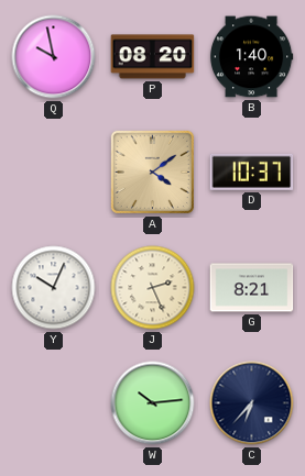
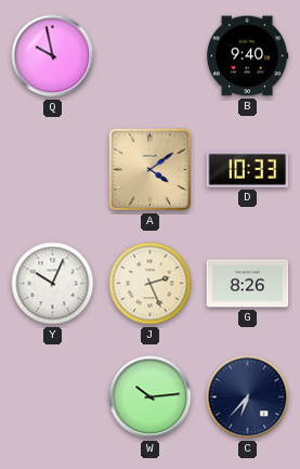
P: 08:20 -> none
B: 1:40 -> 9:40
D: 10:37 -> 10:33
G: 8:21 -> 8:26
